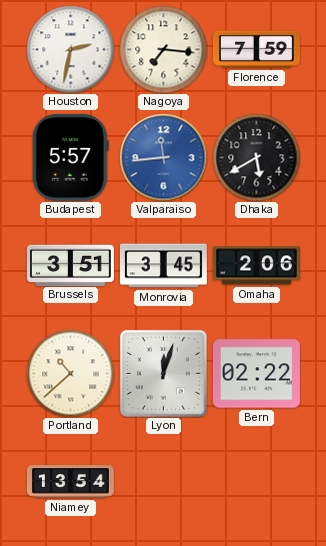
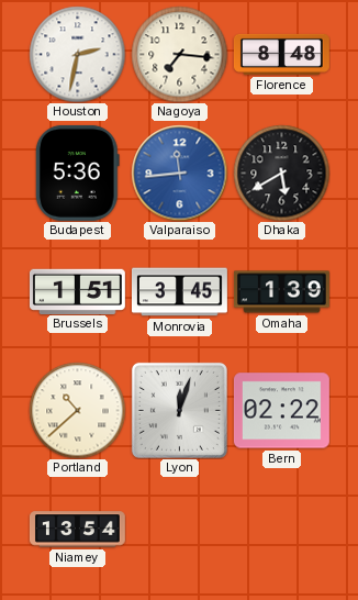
Florence: 7:59 -> 8:48
Budapest: 5:57 -> 5:36
Brussels: 3:51 -> 1:51
Omaha: 2:06 -> 1:39
